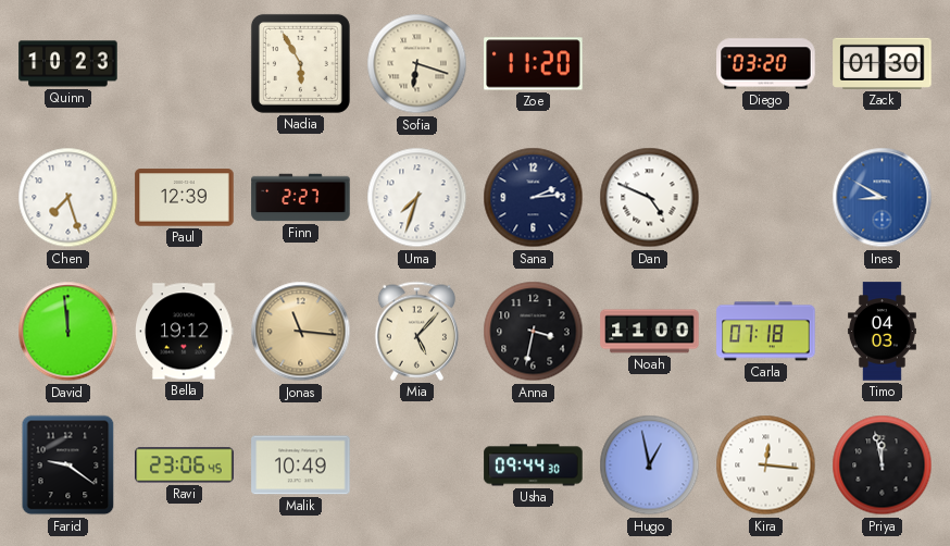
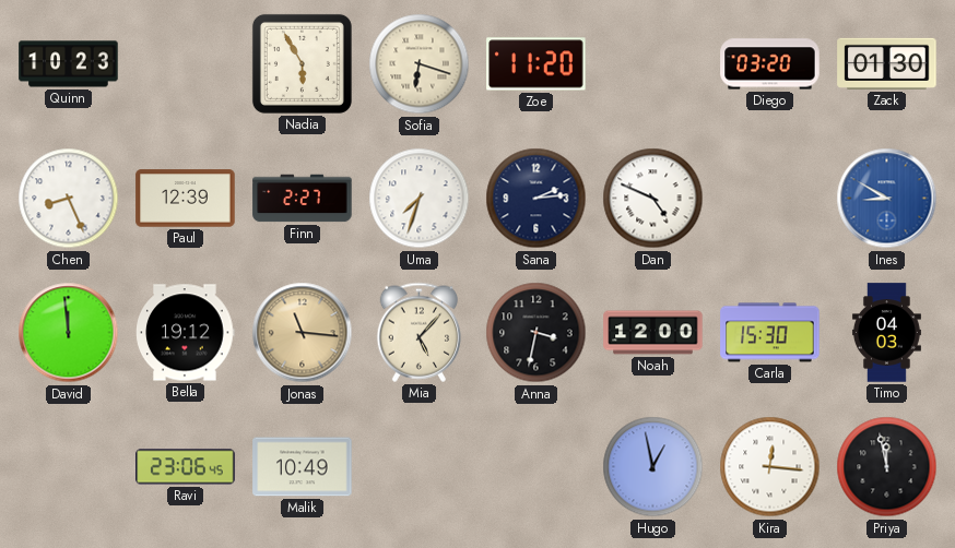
Chen: 7:27 -> 8:26
Noah: 11:00 -> 12:00
Carla: 07:18 -> 15:30
Farid: 9:21 -> none
Usha: 09:44 -> none
